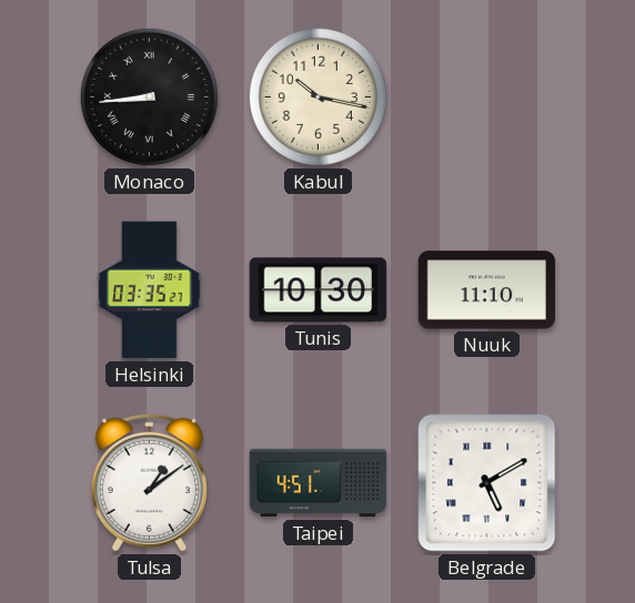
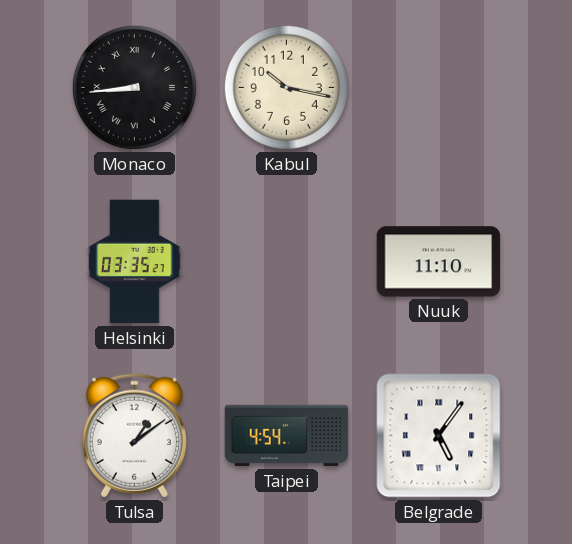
Tunis: 10:30 -> none
Taipei: 4:51 -> 4:54
Belgrade: 5:10 -> 5:06
